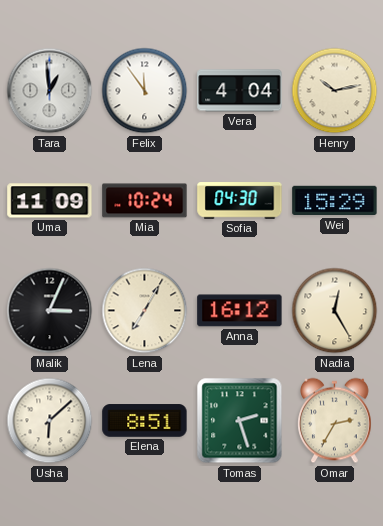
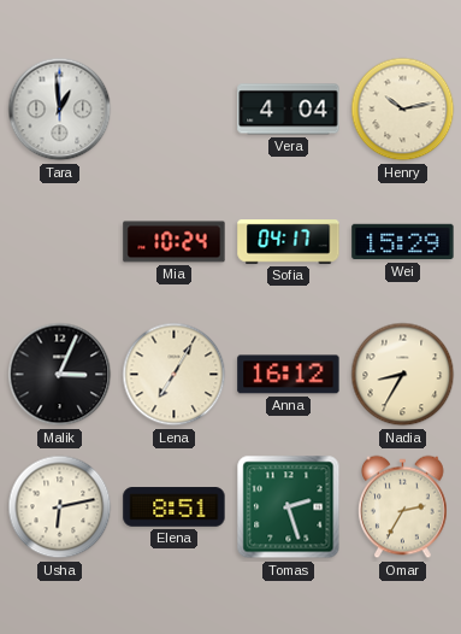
Felix: 11:54 -> none
Uma: 11:09 -> none
Sofia: 04:30 -> 04:17
Nadia: 12:25 -> 8:35
Usha: 6:08 -> 6:13
